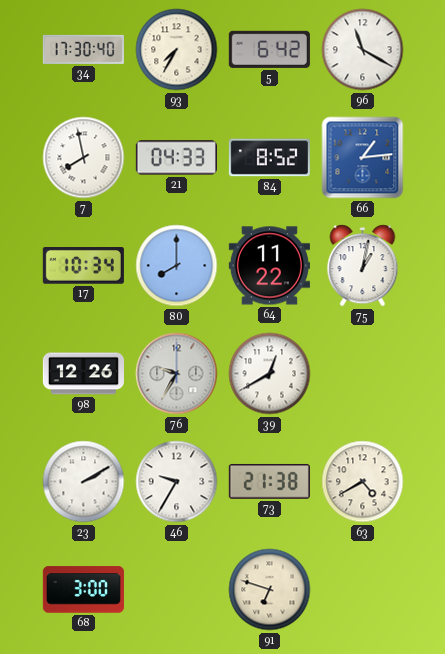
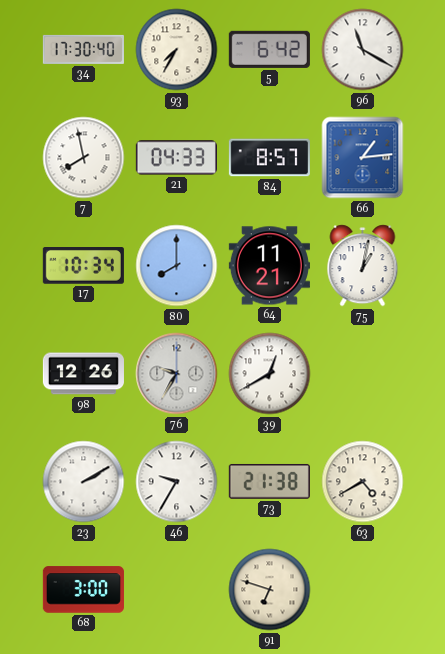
84: 8:52 -> 8:57
64: 11:22 -> 11:21
